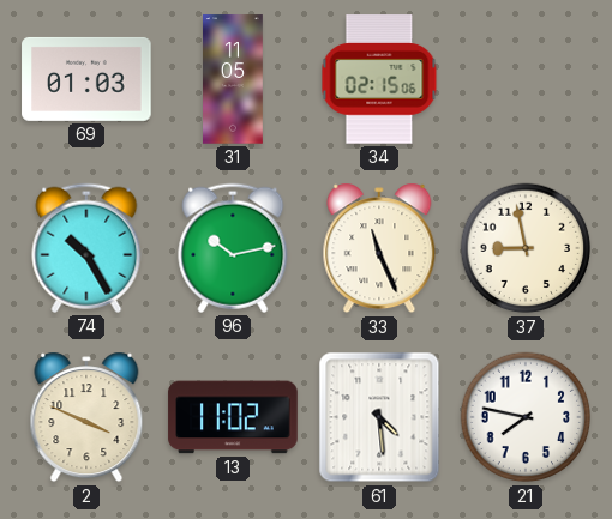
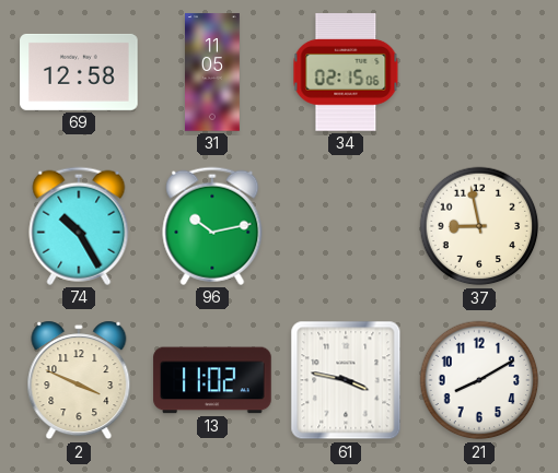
69: 01:03 -> 12:58
33: 11:26 -> none
61: 4:29 -> 3:47
21: 7:47 -> 8:10
